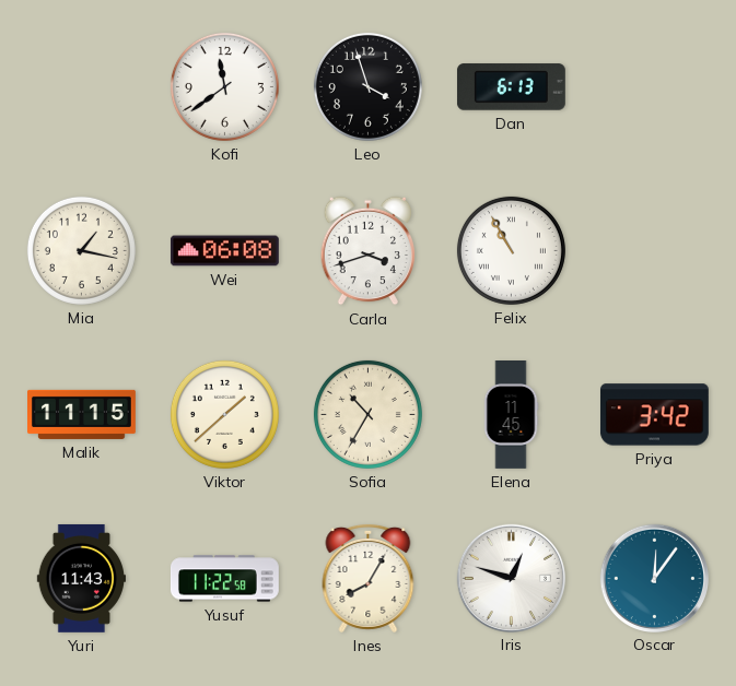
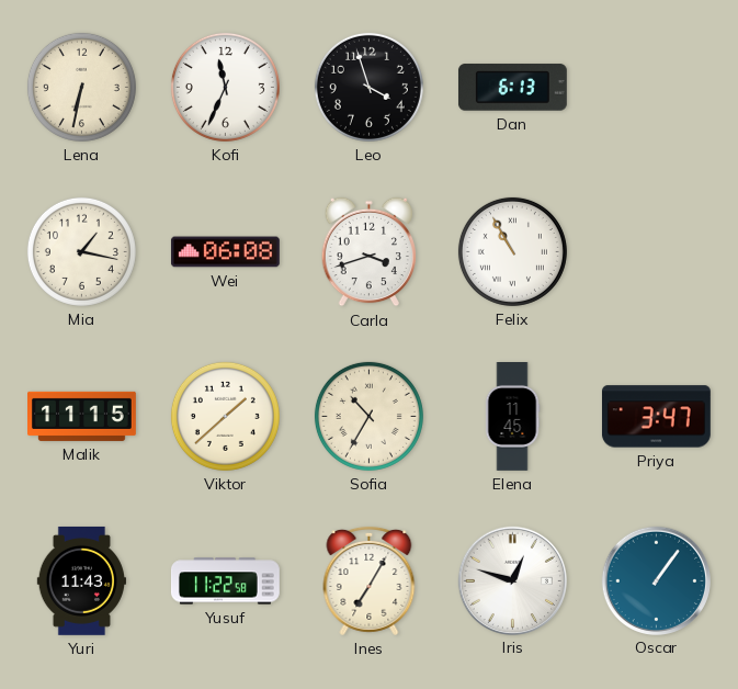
Lena: none -> 6:32
Kofi: 11:39 -> 11:34
Priya: 3:42 -> 3:47
Ines: 8:05 -> 7:05
Oscar: 12:06 -> 1:06
